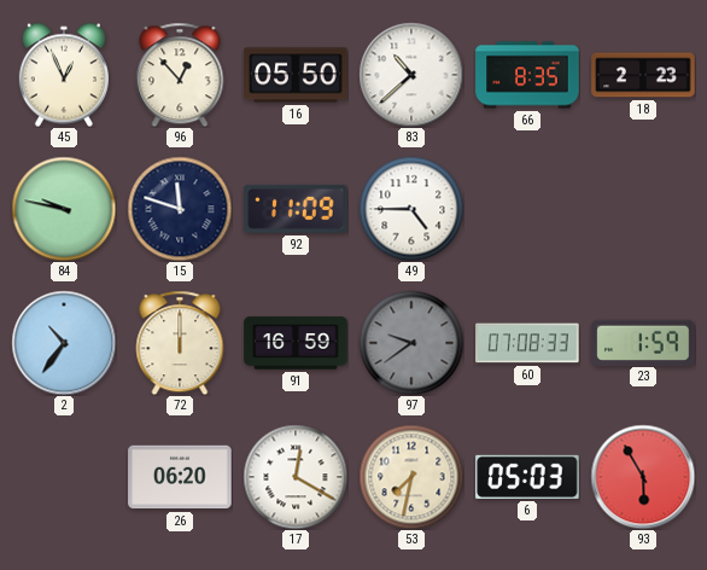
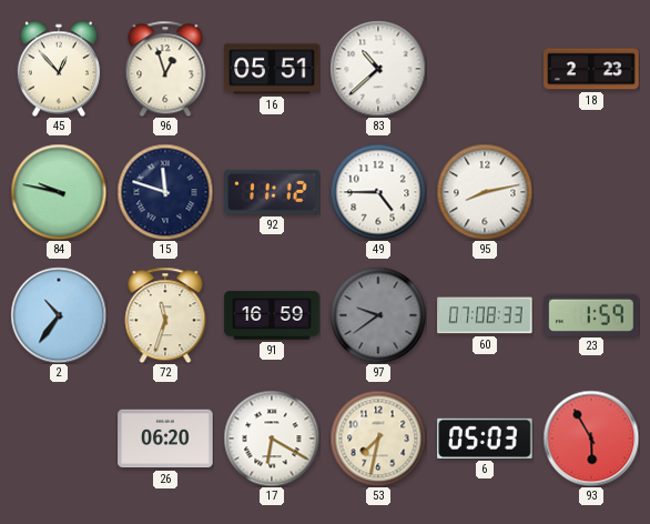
45: 12:56 -> 12:53
96: 12:53 -> 12:57
16: 05:50 -> 05:51
66: 8:35 -> none
92: 11:09 -> 11:12
95: none -> 8:13
72: 12:00 -> 11:33
17: 12:20 -> 6:20
